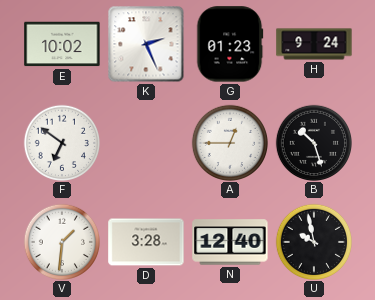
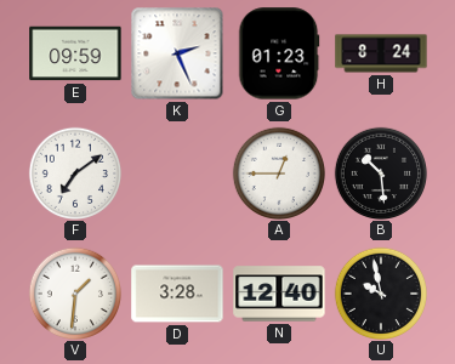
E: 10:02 -> 09:59
H: 9:24 -> 8:24
F: 6:51 -> 7:09
B: 10:27 -> 10:29
